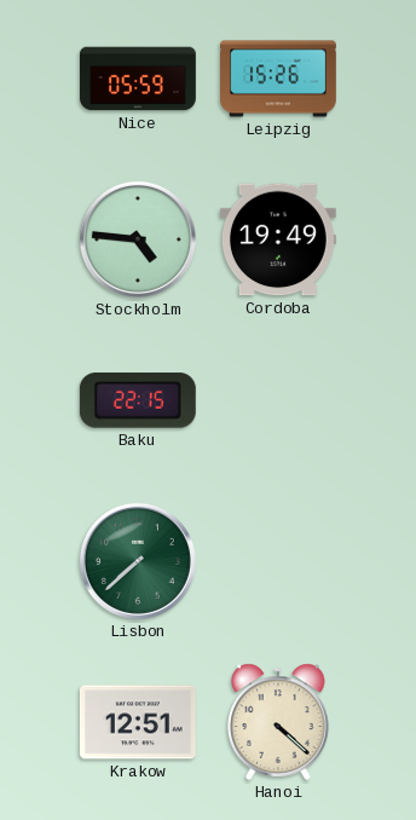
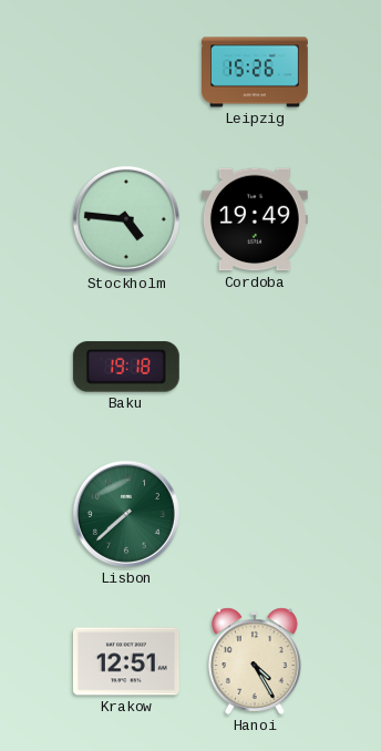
Nice: 05:59 -> none
Baku: 22:15 -> 19:18
Hanoi: 4:22 -> 4:25
